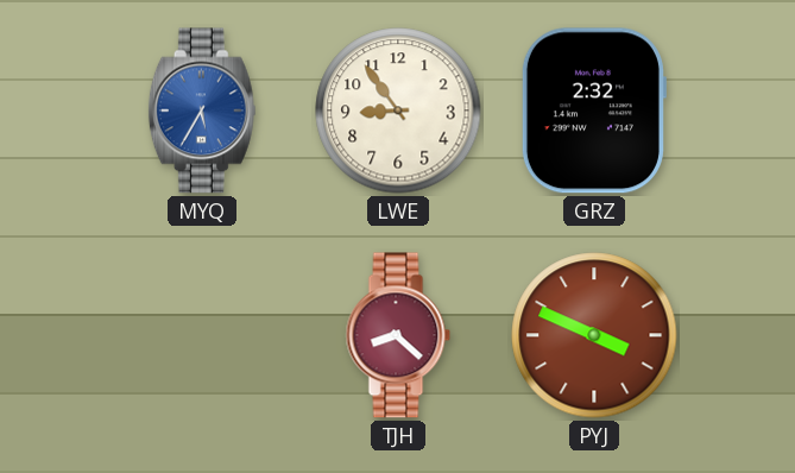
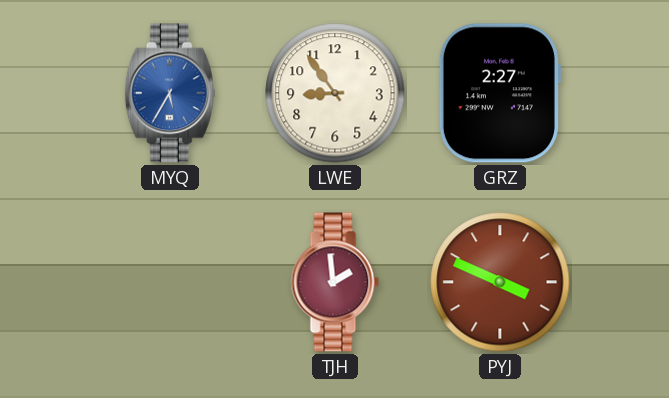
GRZ: 2:32 -> 2:27
TJH: 8:22 -> 1:59
